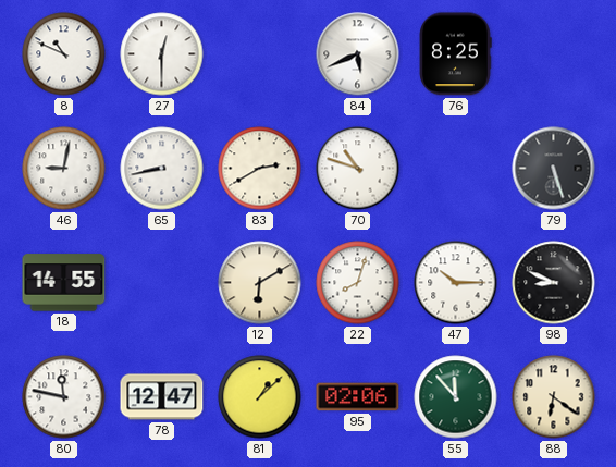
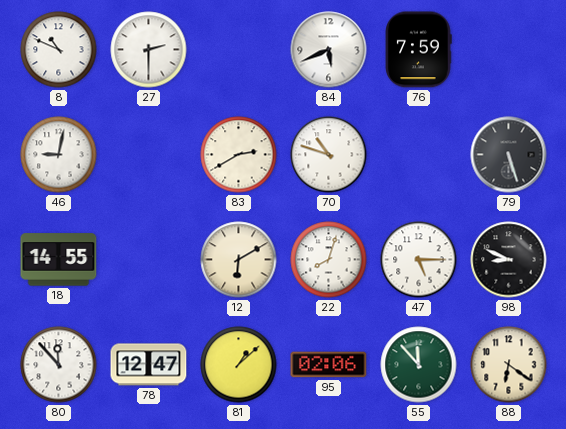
27: 12:30 -> 2:30
76: 8:25 -> 7:59
65: 8:43 -> none
47: 10:15 -> 5:15
80: 11:47 -> 11:53
